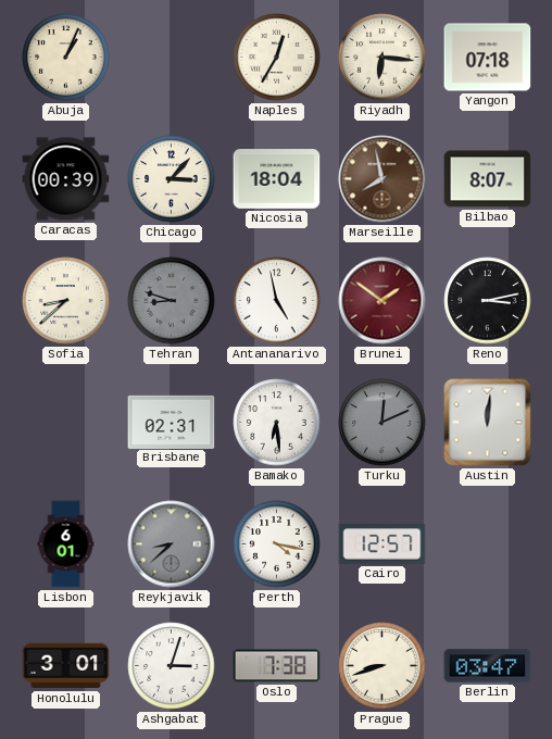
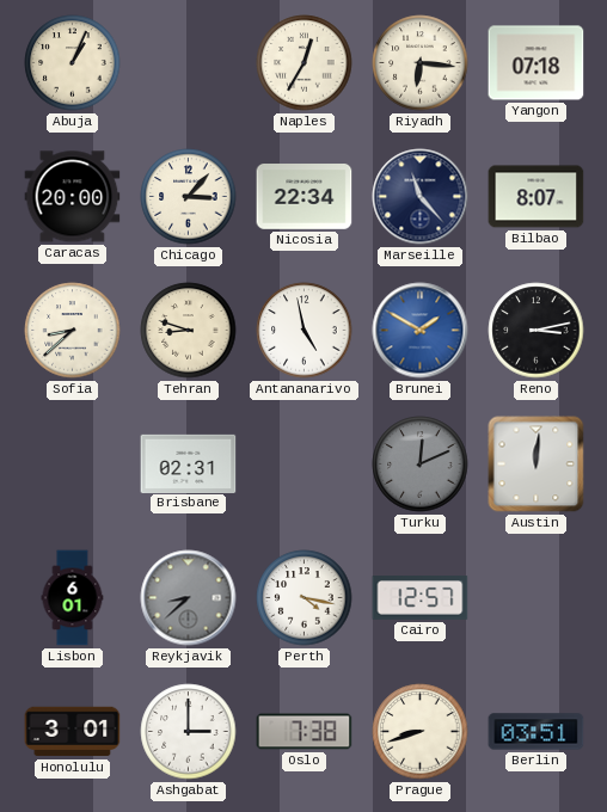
Caracas: 00:39 -> 20:00
Nicosia: 18:04 -> 22:34
Marseille: 7:58 -> 11:23
Marseille dial: brown -> navy
Tehran dial: grey -> cream
Brunei: 1:51 -> 1:50
Brunei dial: burgundy -> blue
Bamako: 6:29 -> none
Ashgabat: 3:03 -> 3:00
Berlin: 03:47 -> 03:51
